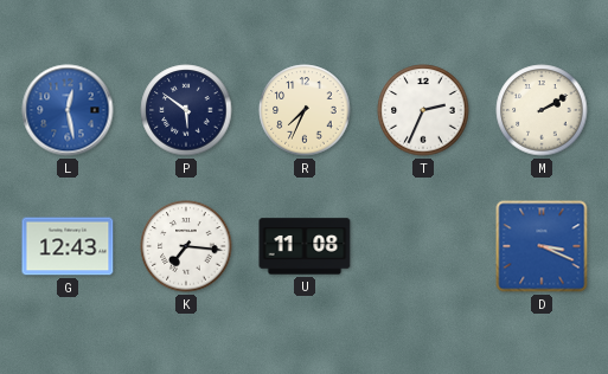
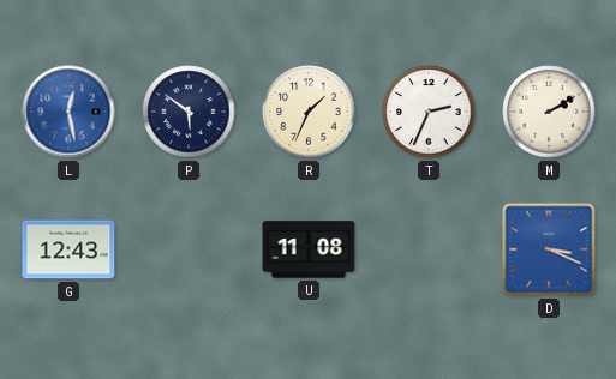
R: 7:34 -> 1:34
K: 7:16 -> none
